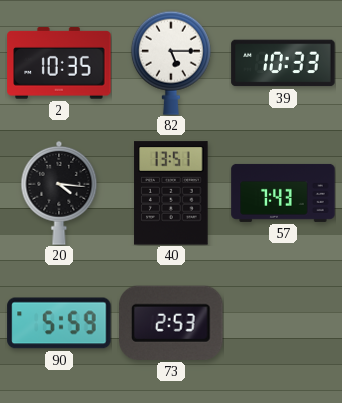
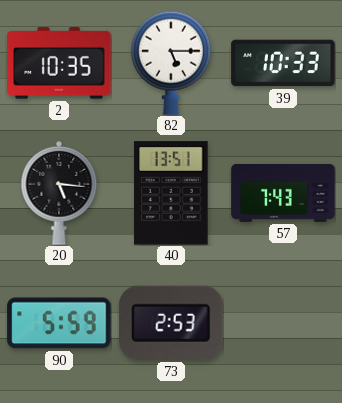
20: 4:16 -> 5:16
